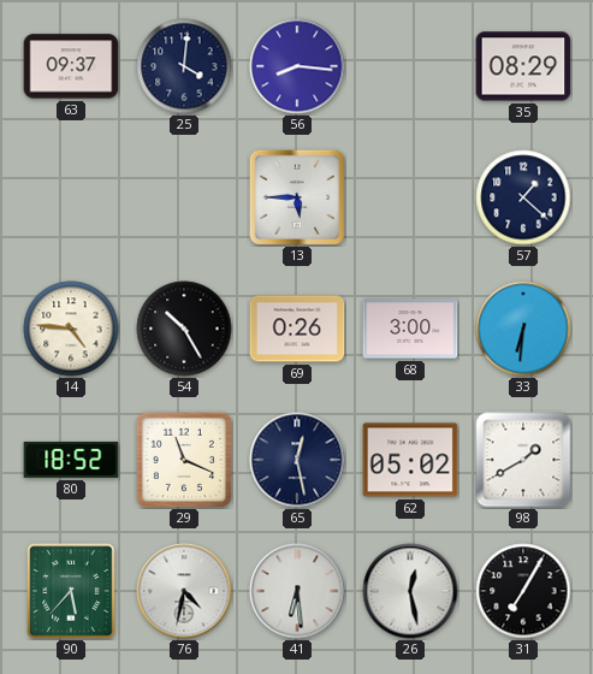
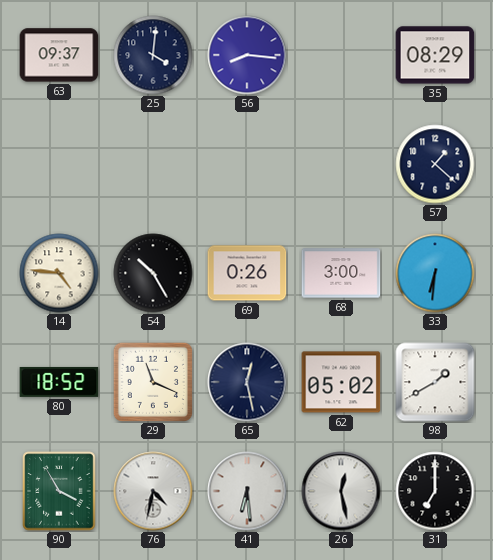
13: 5:45 -> none
90: 5:37 -> 3:55
31: 7:05 -> 7:00
